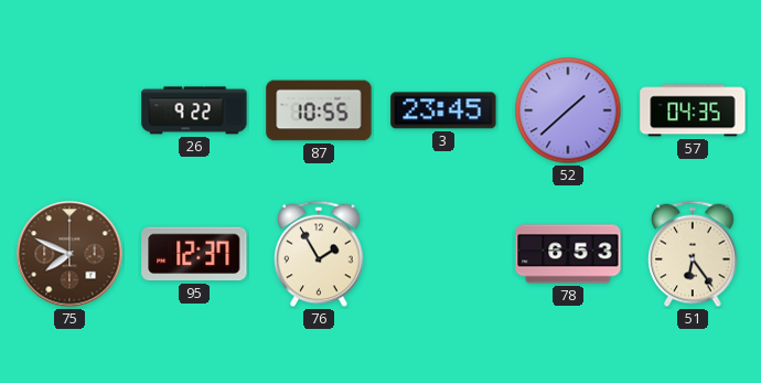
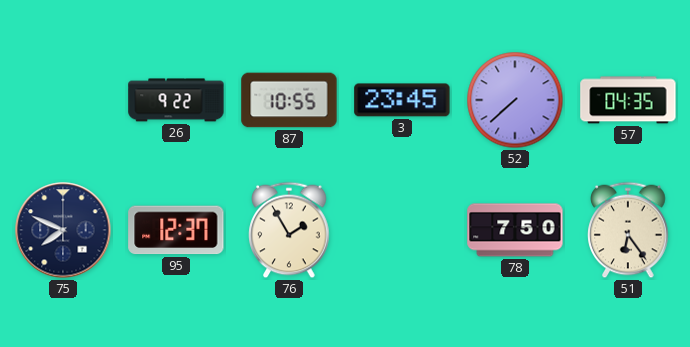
52: 1:38 -> 7:38
75 dial: brown -> navy
78: 6:53 -> 7:50
